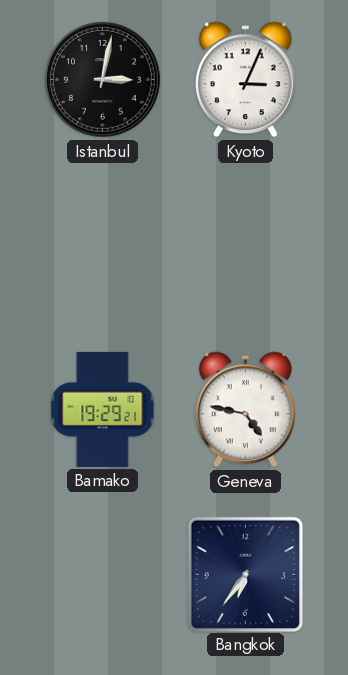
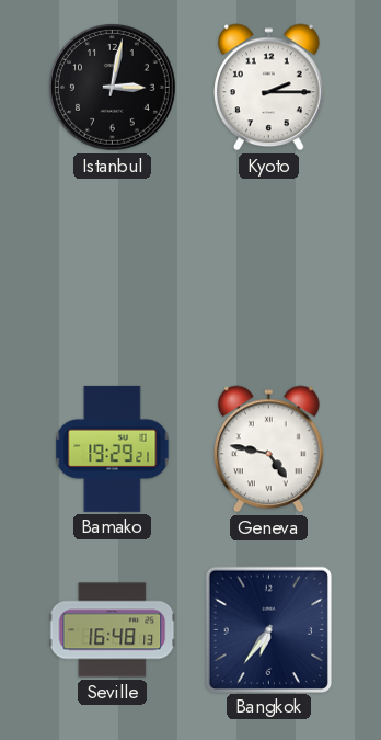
Kyoto: 3:04 -> 2:15
Seville: none -> 16:48
